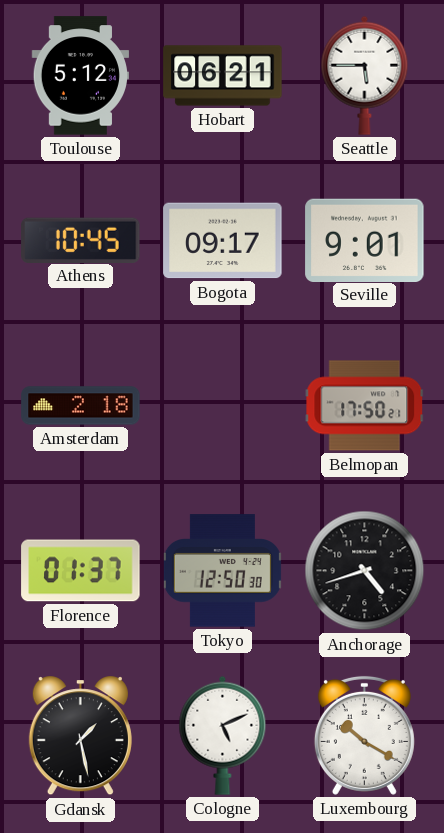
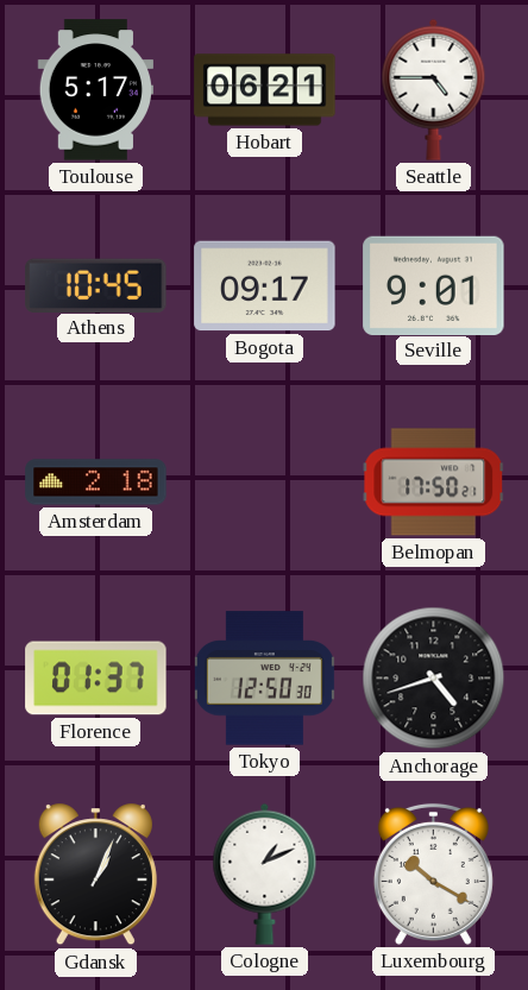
Toulouse: 5:12 -> 5:17
Seattle: 5:45 -> 4:45
Gdansk: 1:28 -> 1:04
Cologne: 5:11 -> 1:11
